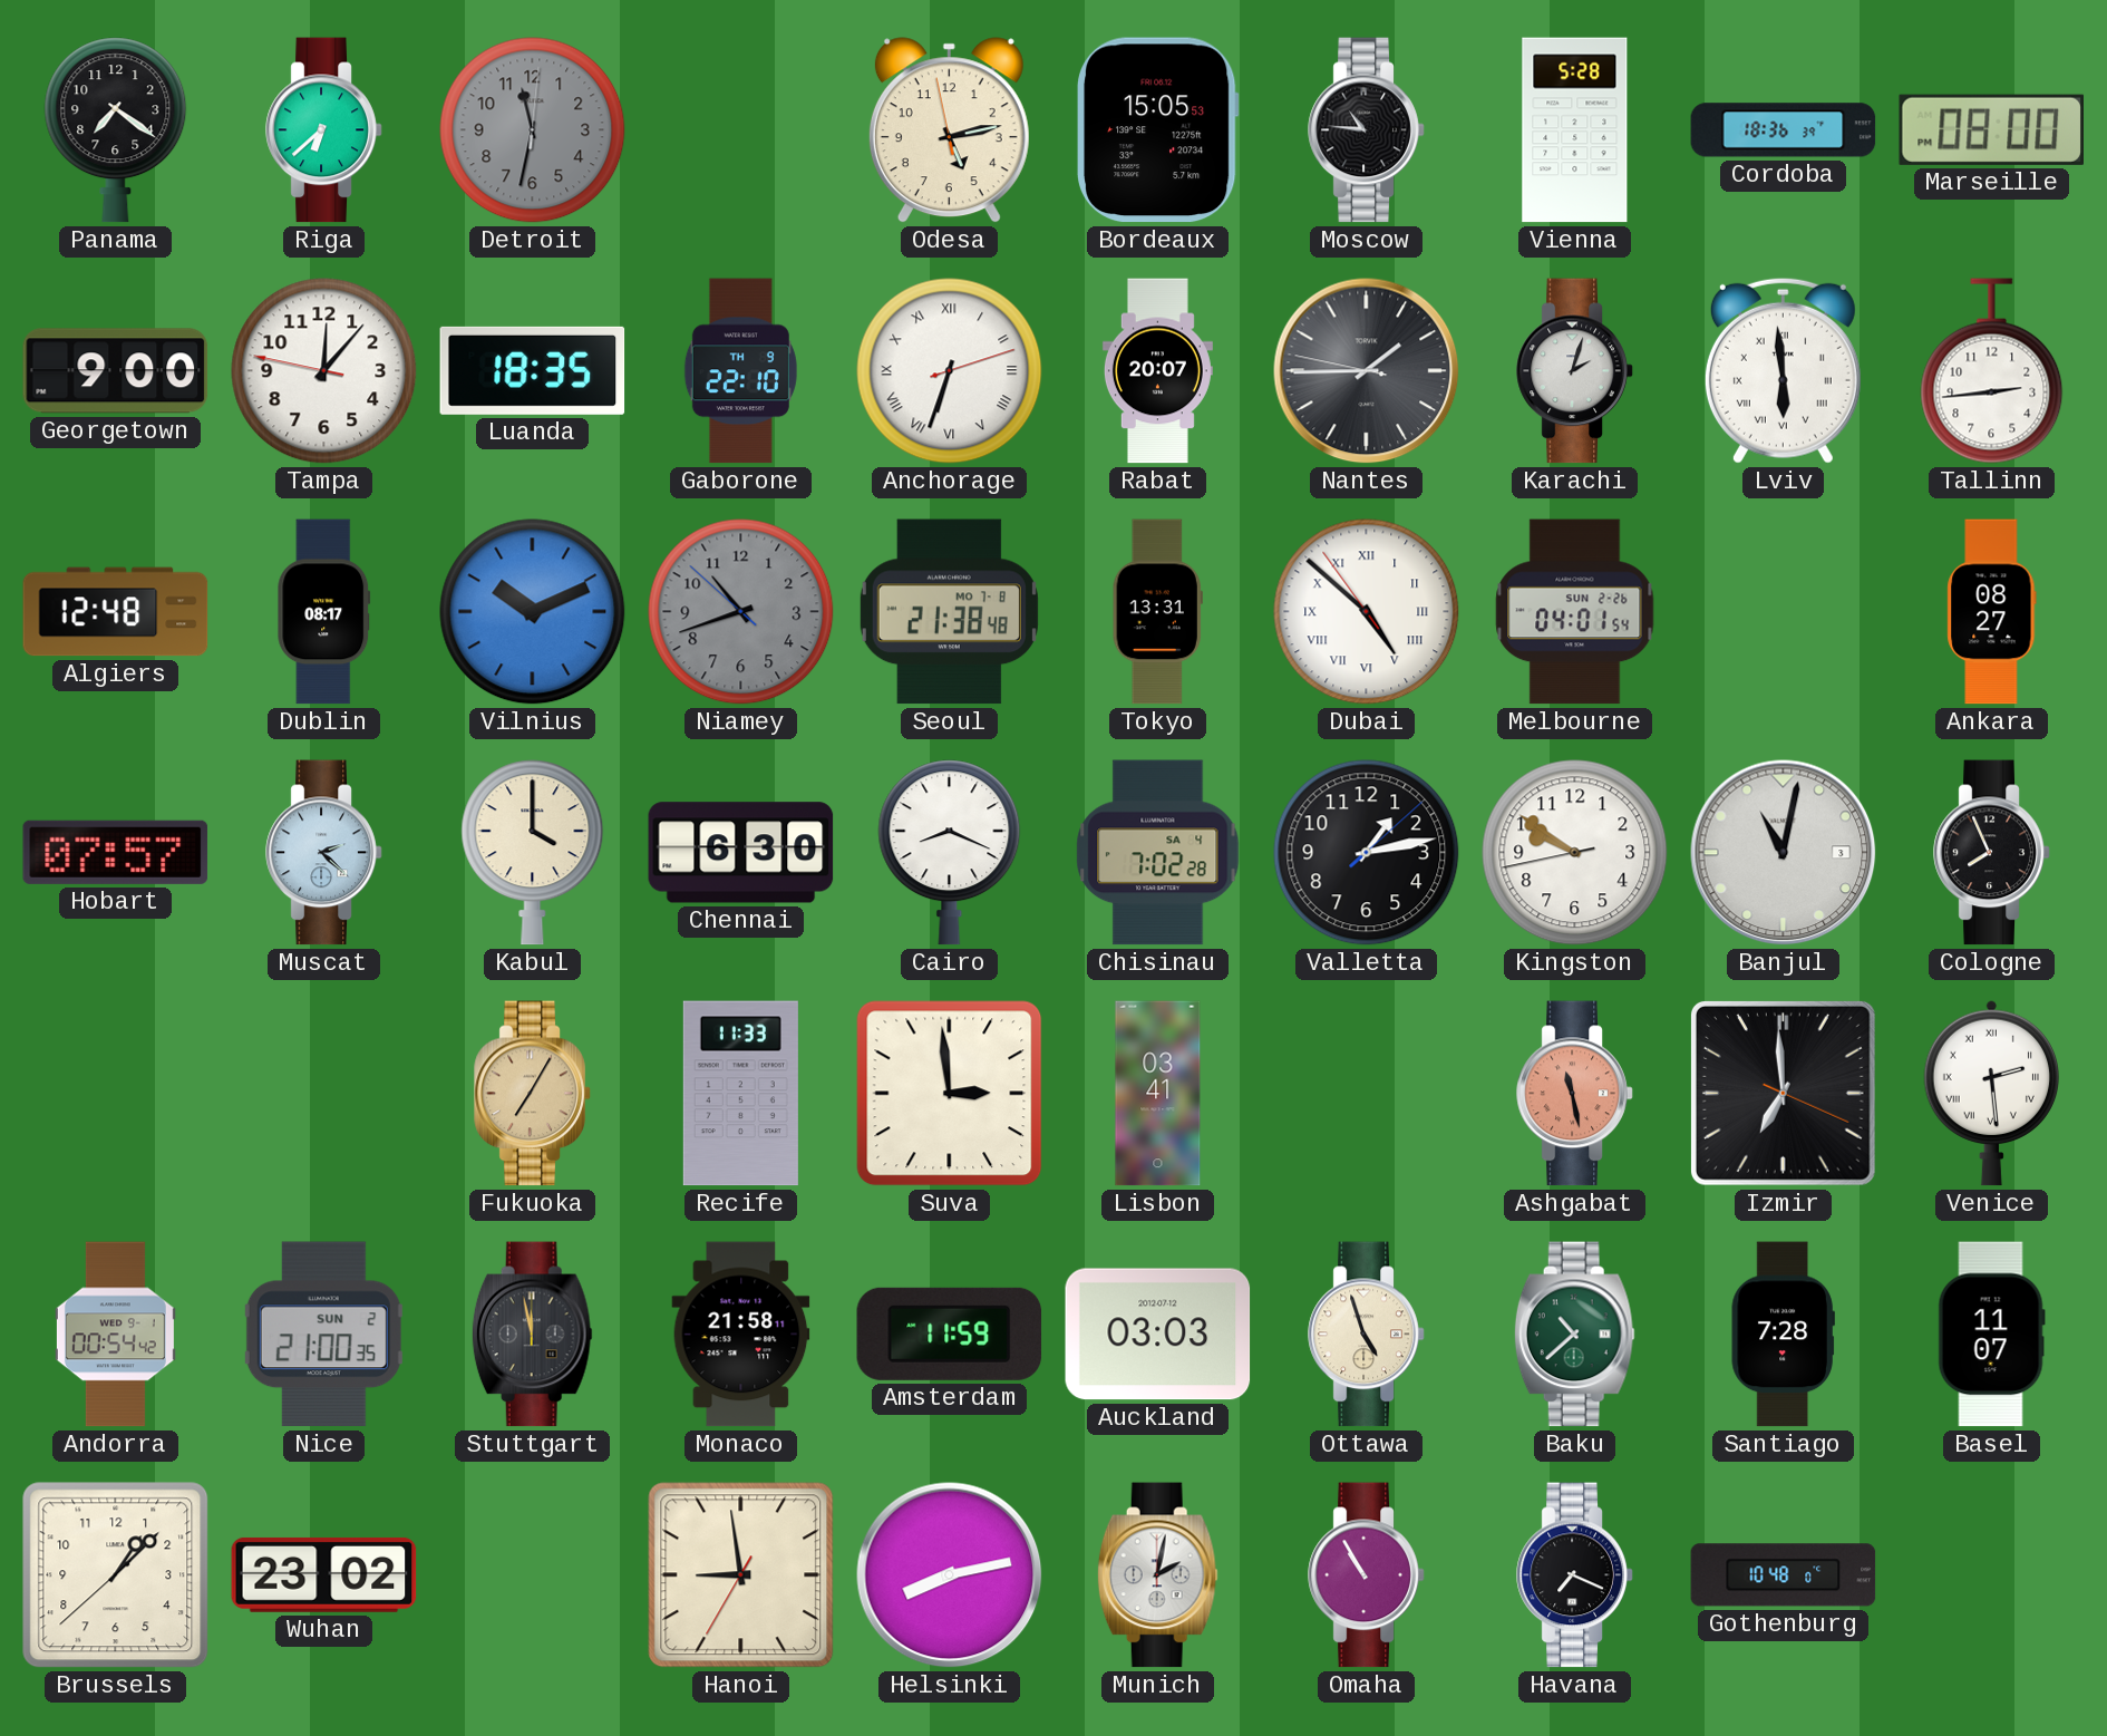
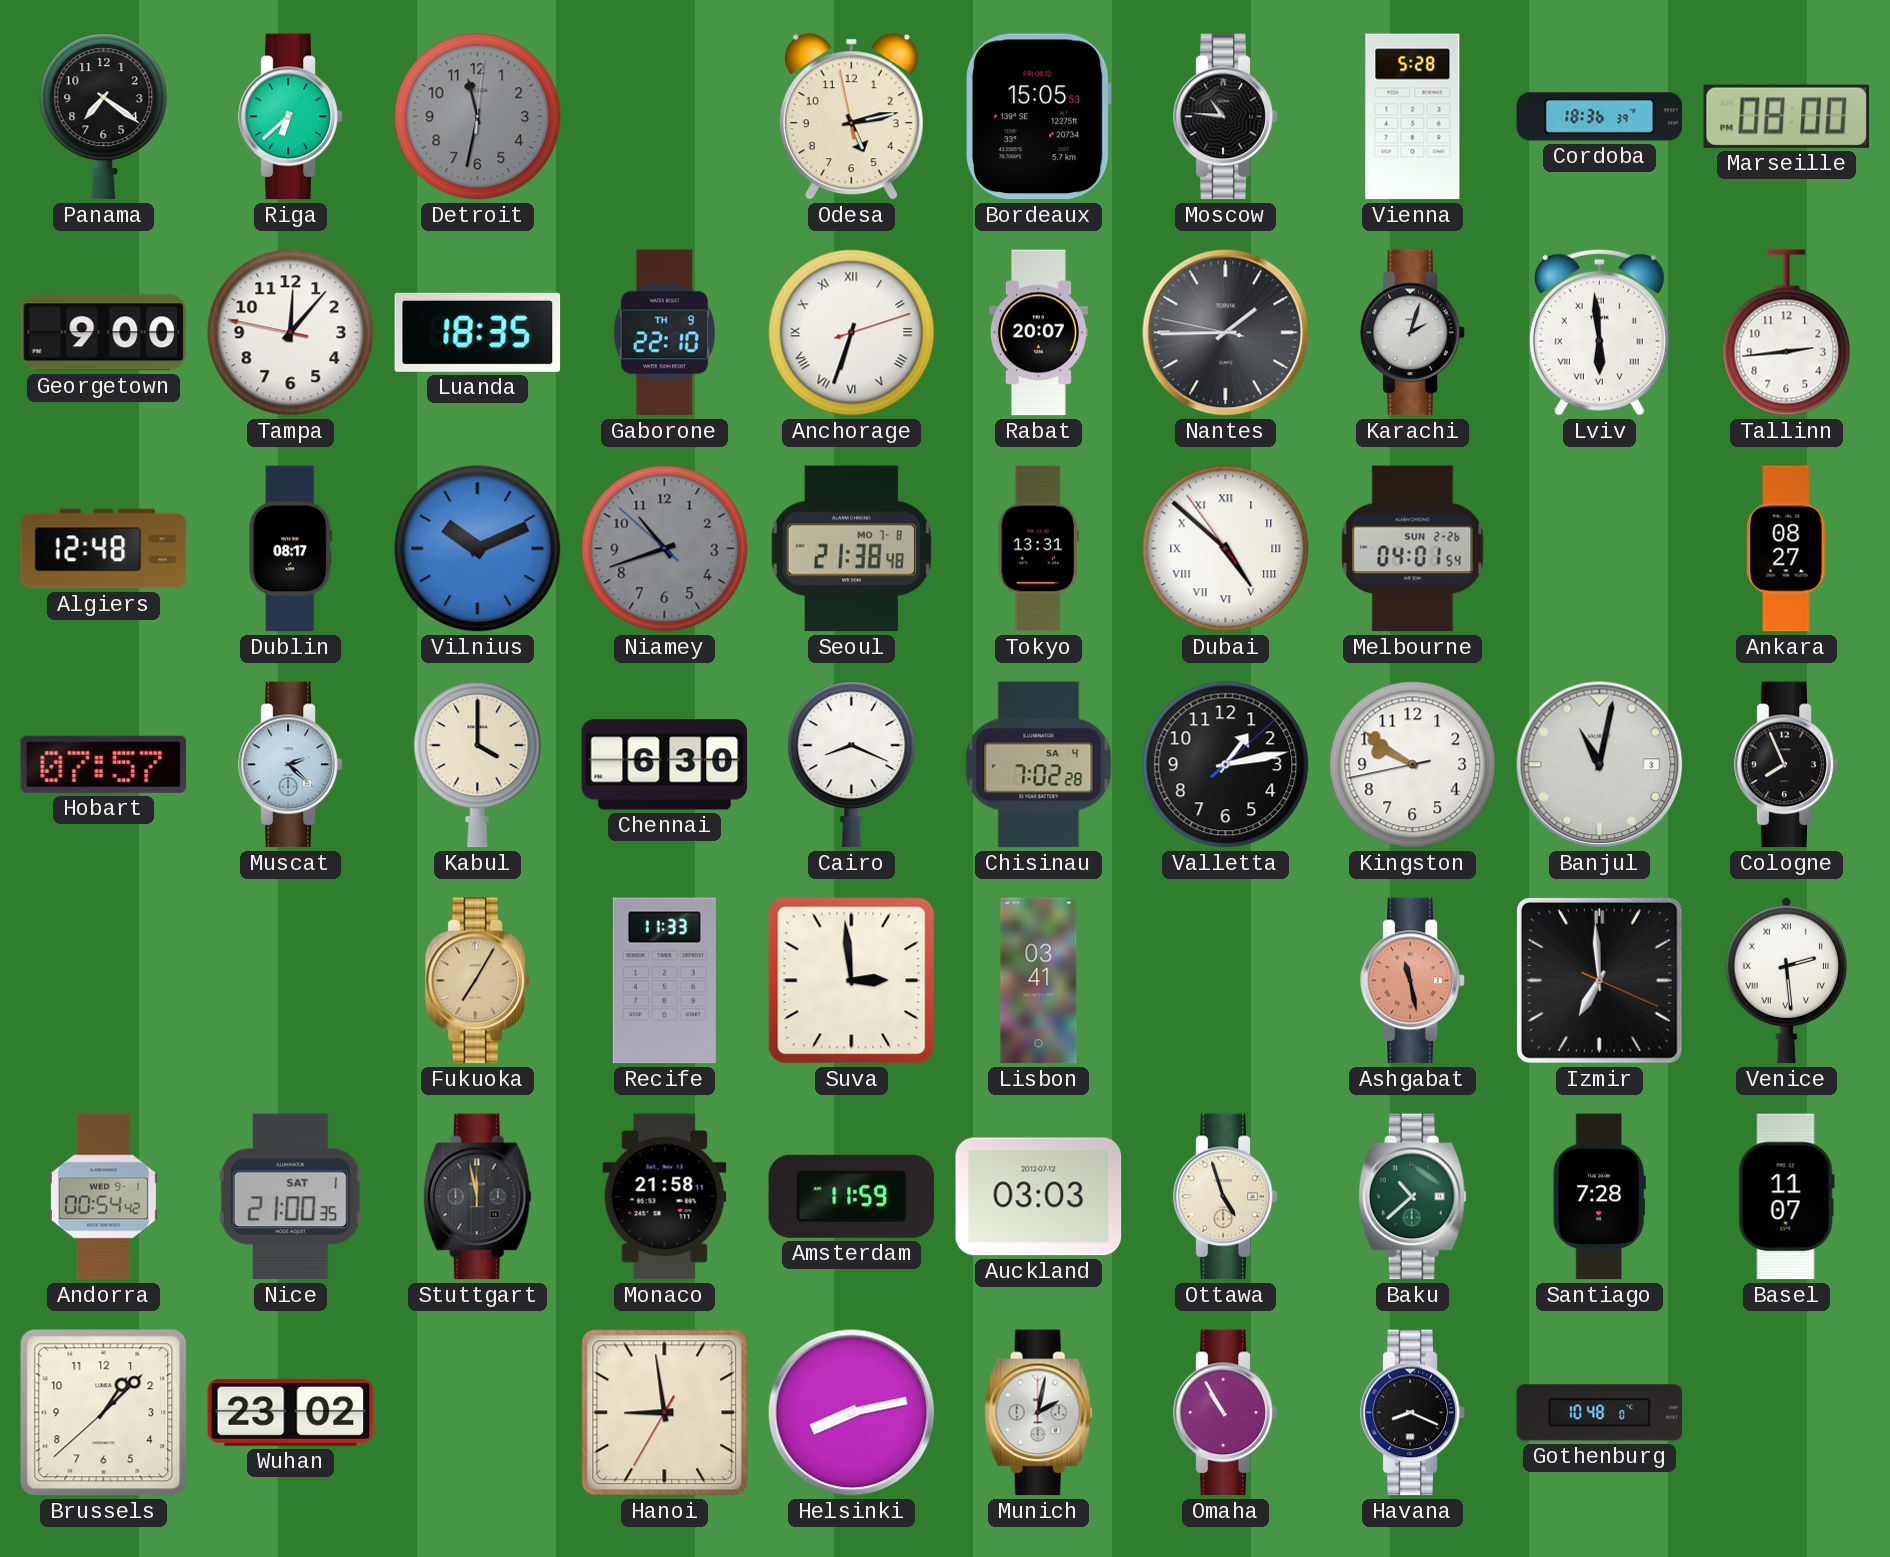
Nice date: SUN 2 -> SAT 1
Havana: 7:19 -> 8:19
